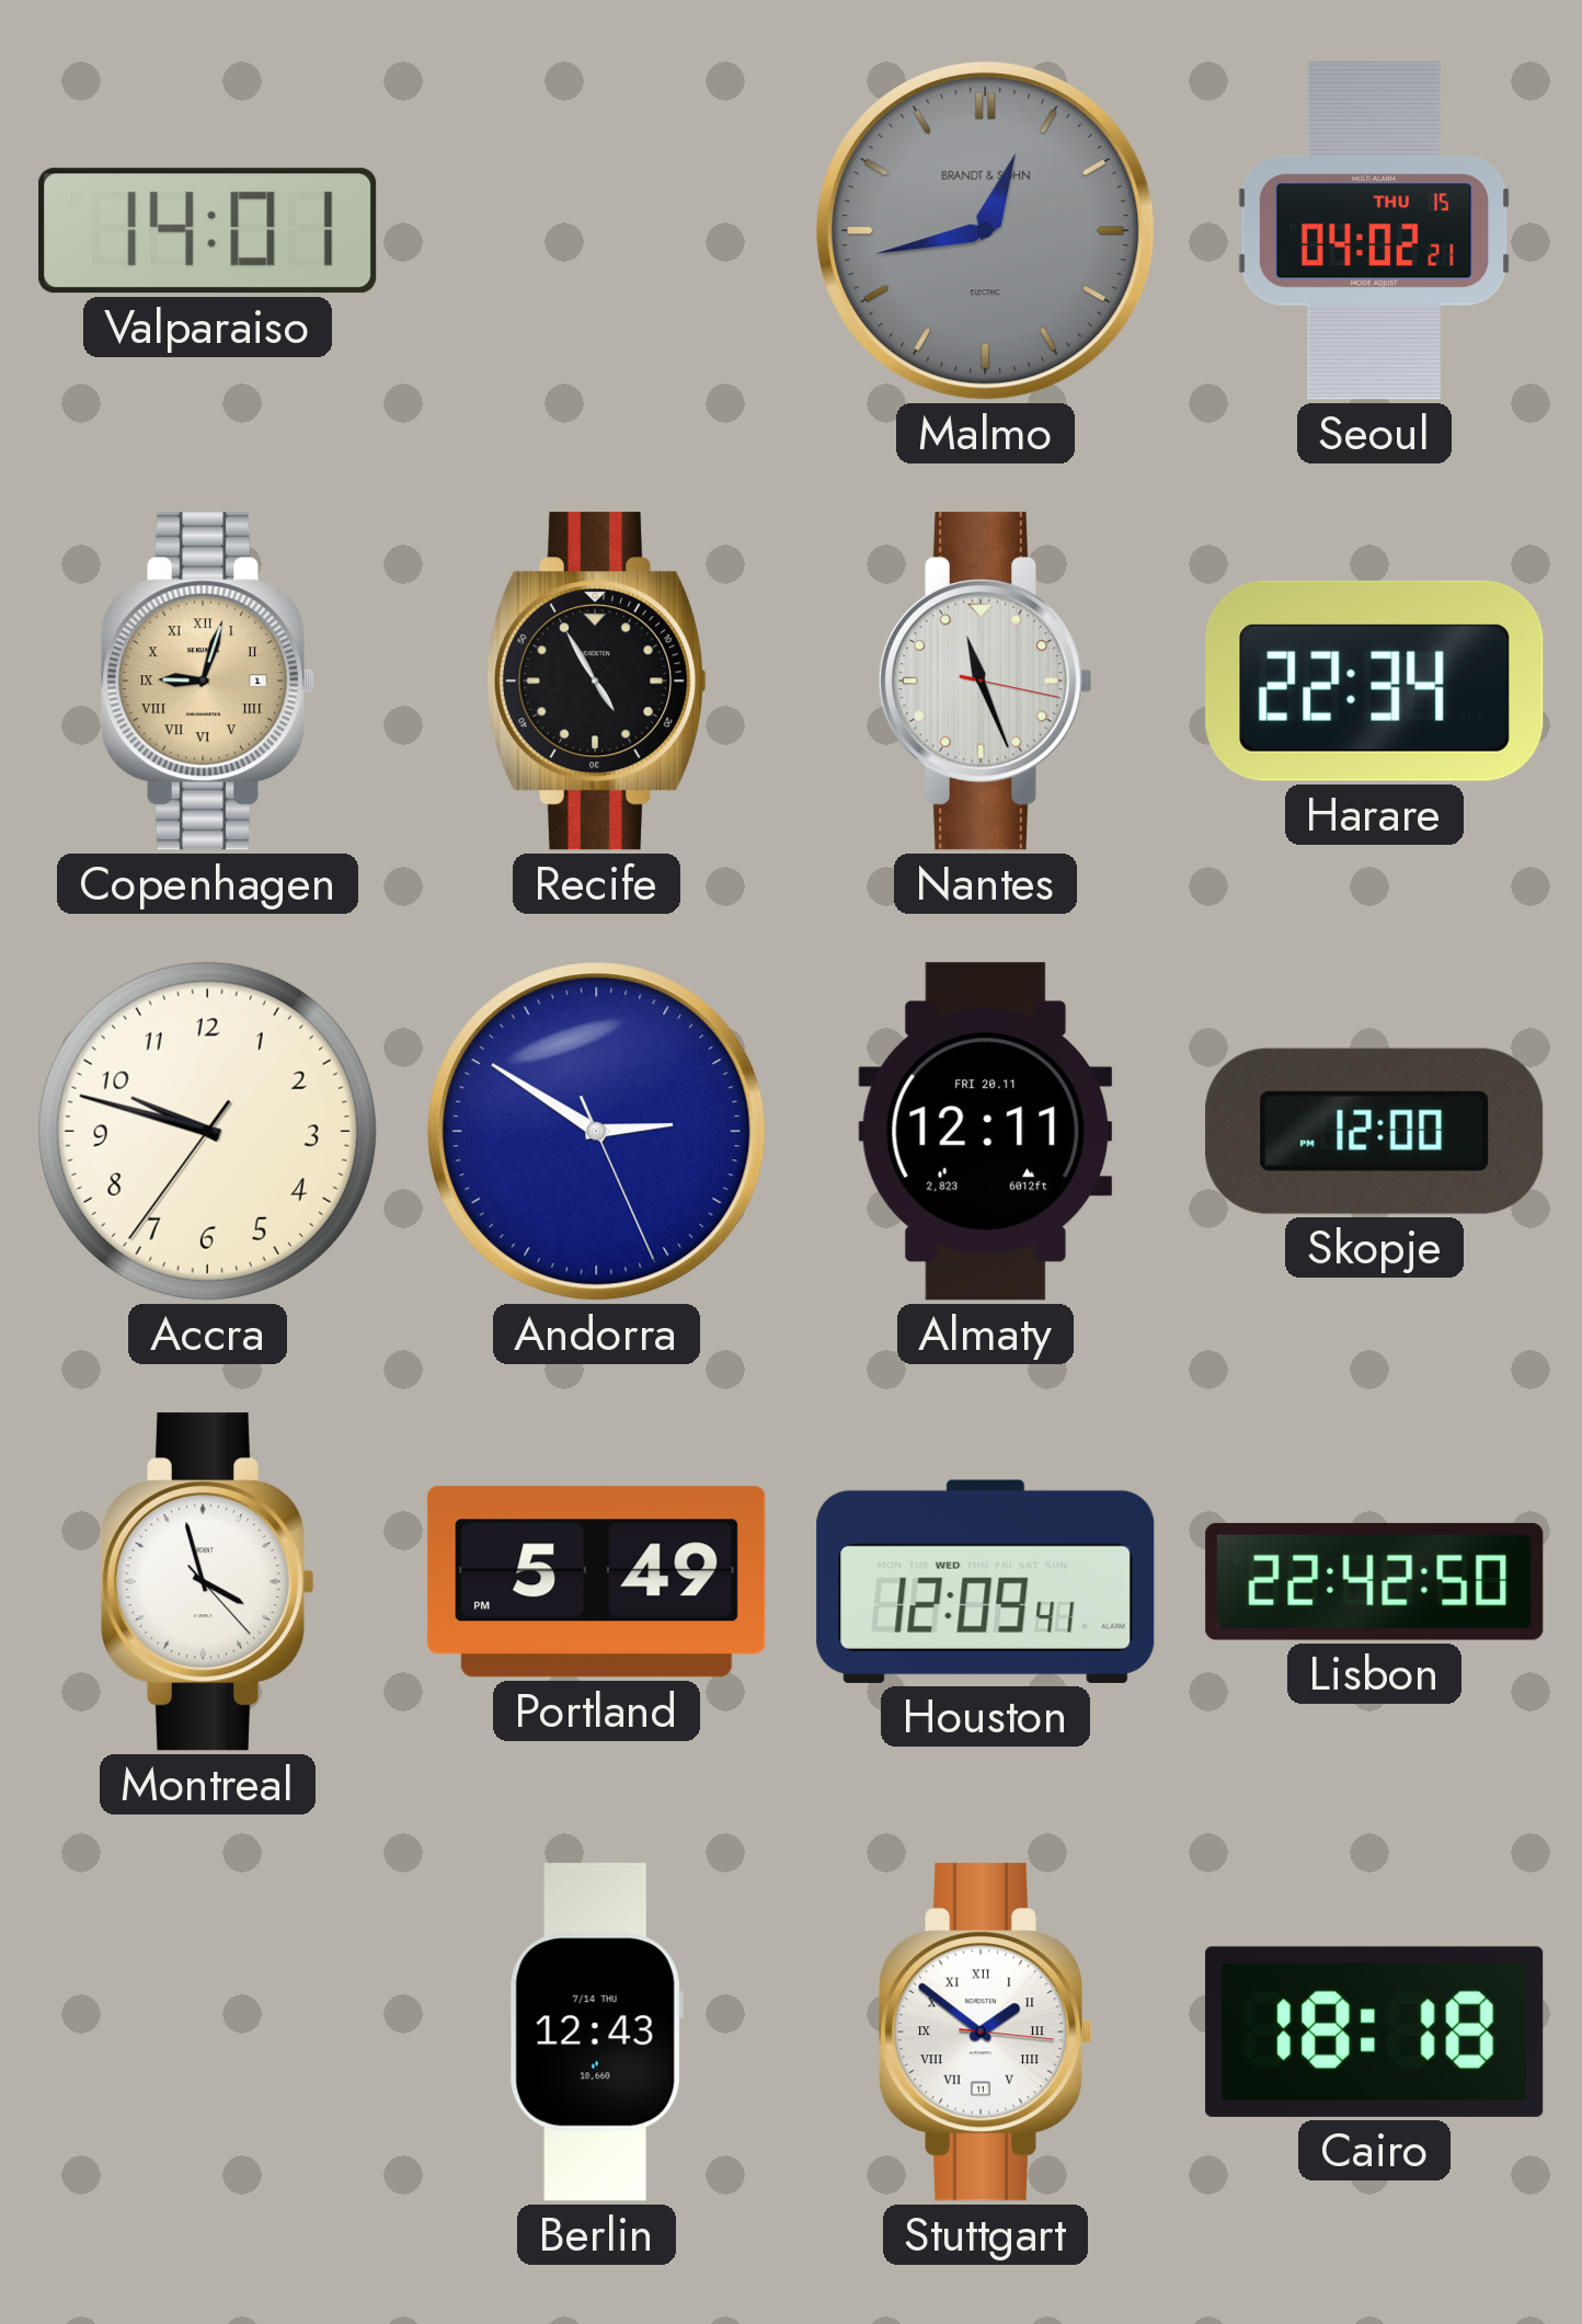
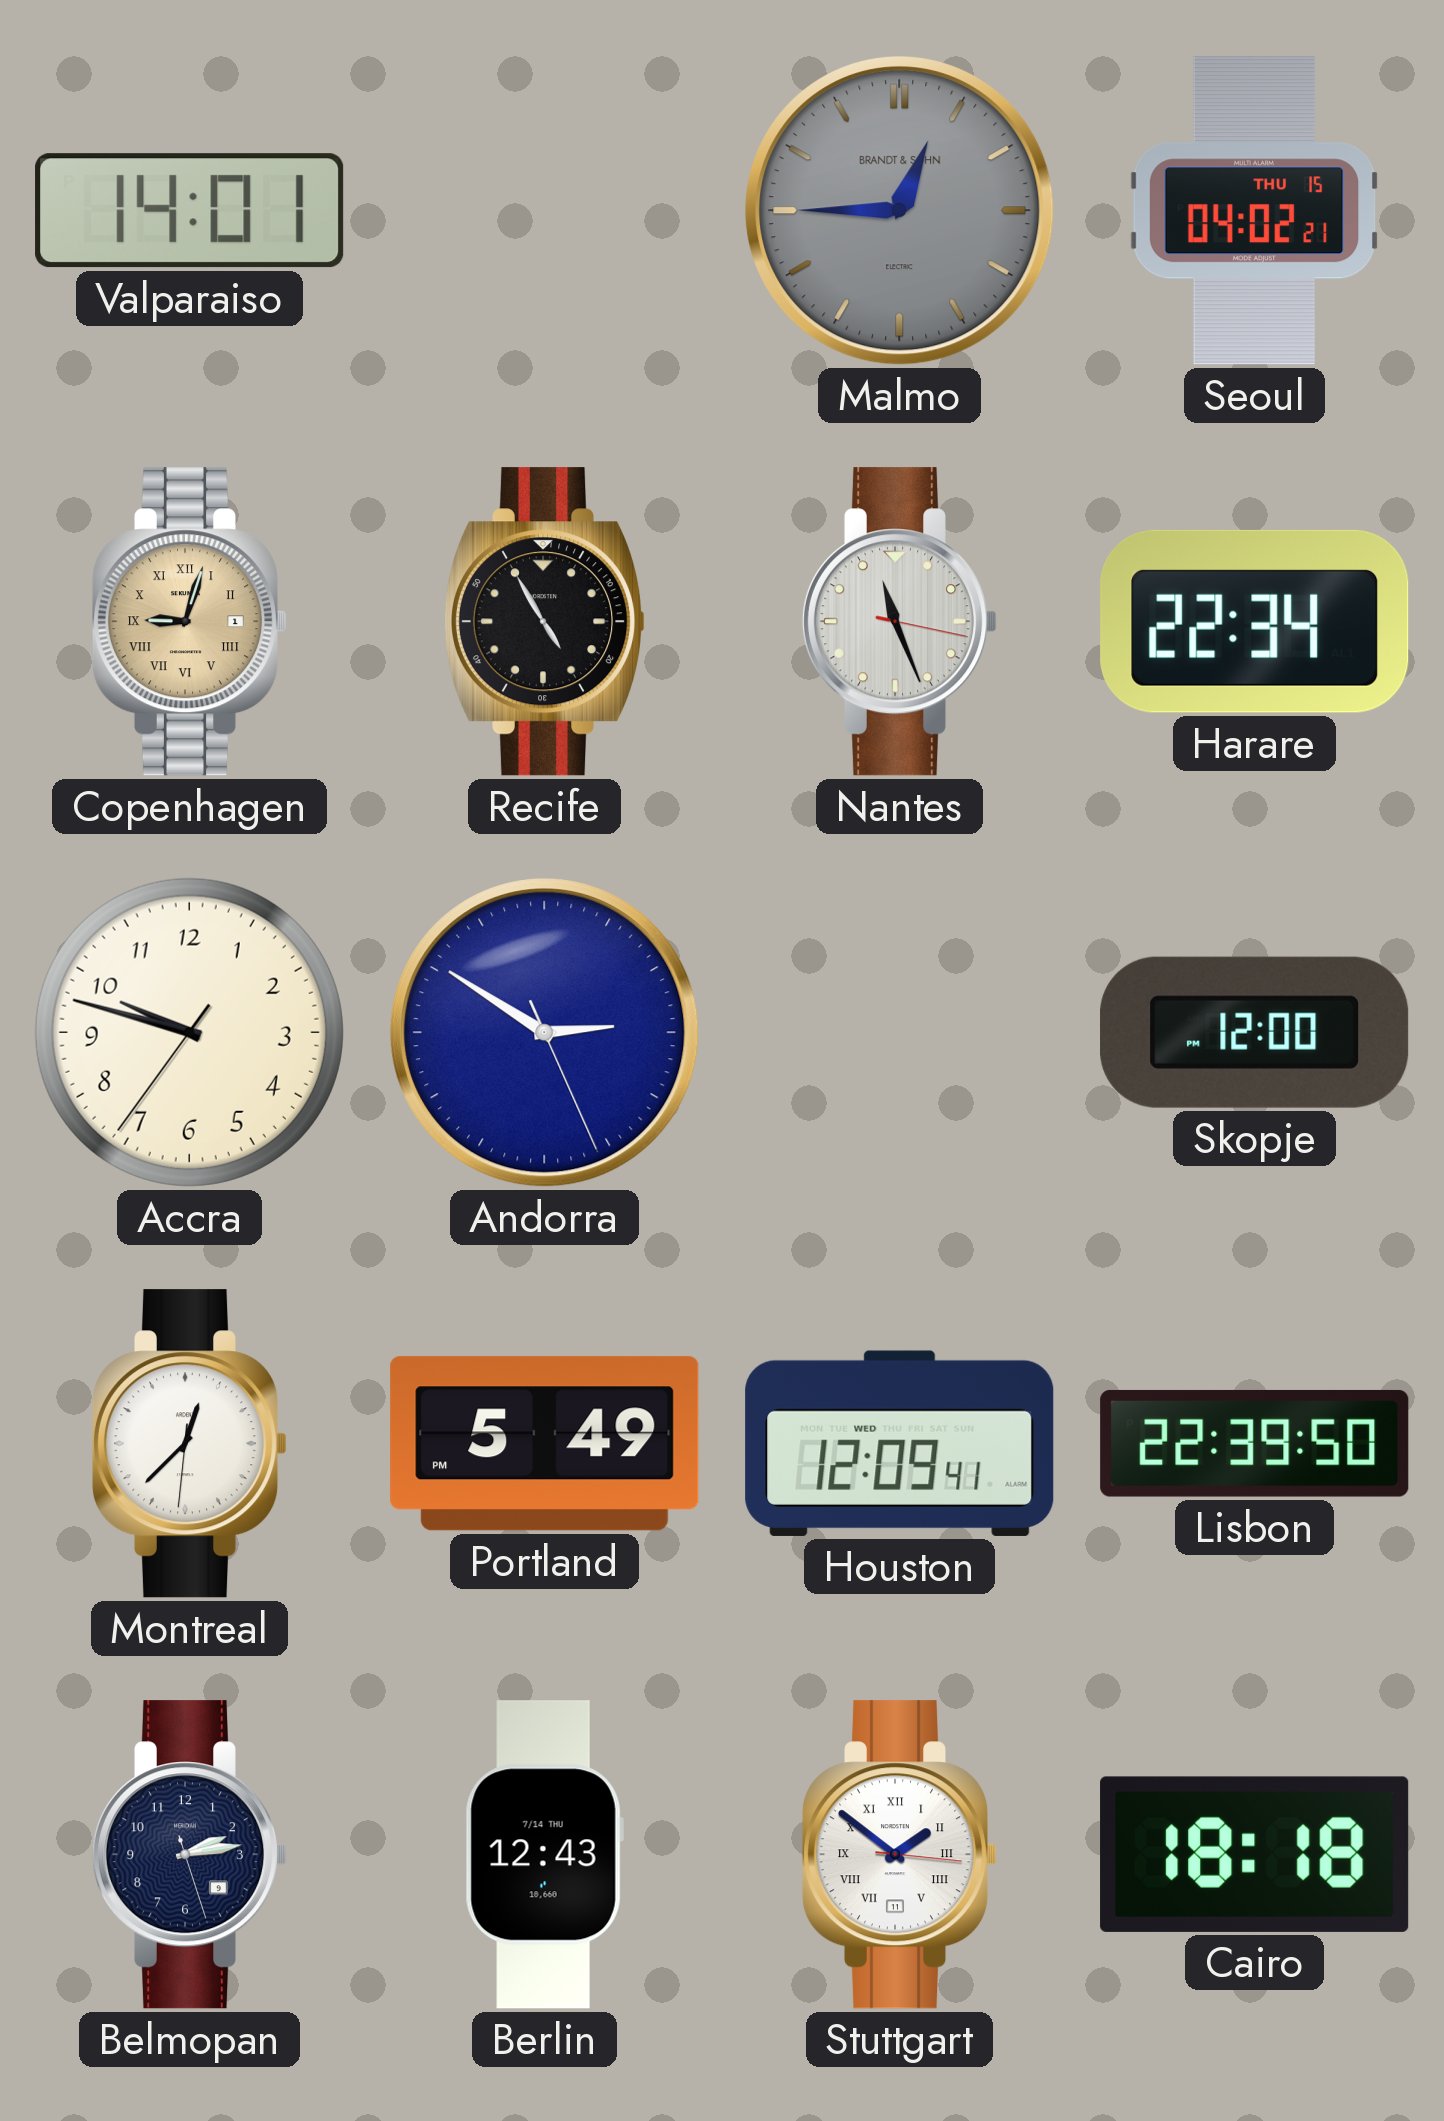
Malmo: 12:43 -> 12:45
Almaty: 12:11 -> none
Montreal: 3:57 -> 12:37
Lisbon: 22:42 -> 22:39
Belmopan: none -> 2:13
